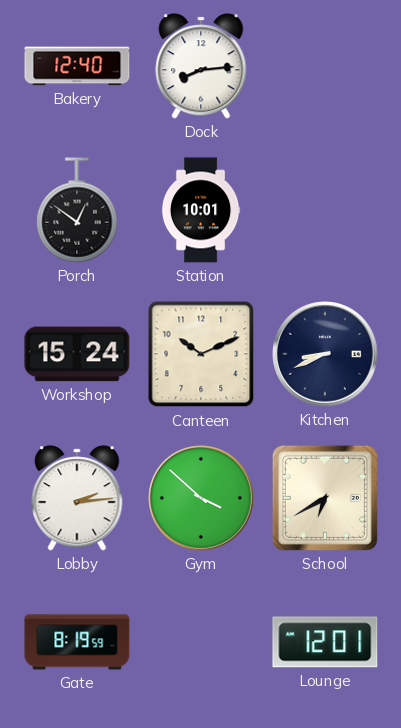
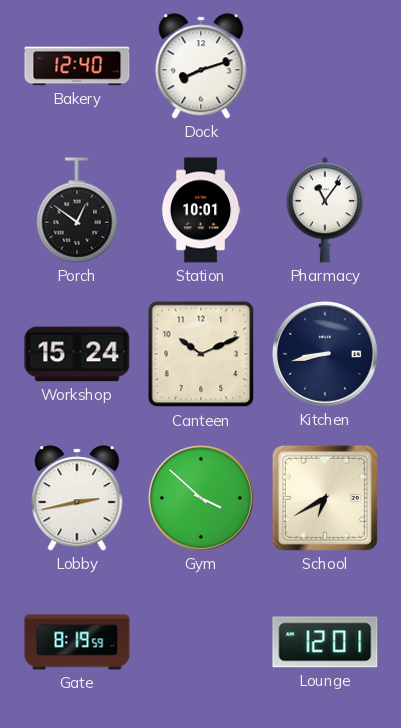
Dock: 8:14 -> 8:12
Pharmacy: none -> 11:06
Kitchen: 8:41 -> 8:43
Lobby: 2:14 -> 2:43
